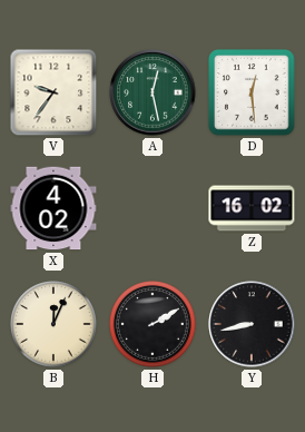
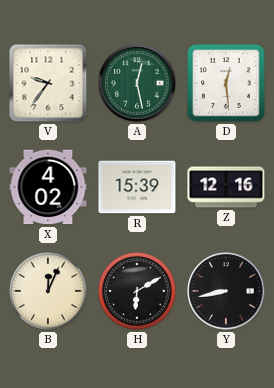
R: none -> 15:39
Z: 16:02 -> 12:16
H: 2:10 -> 6:10
